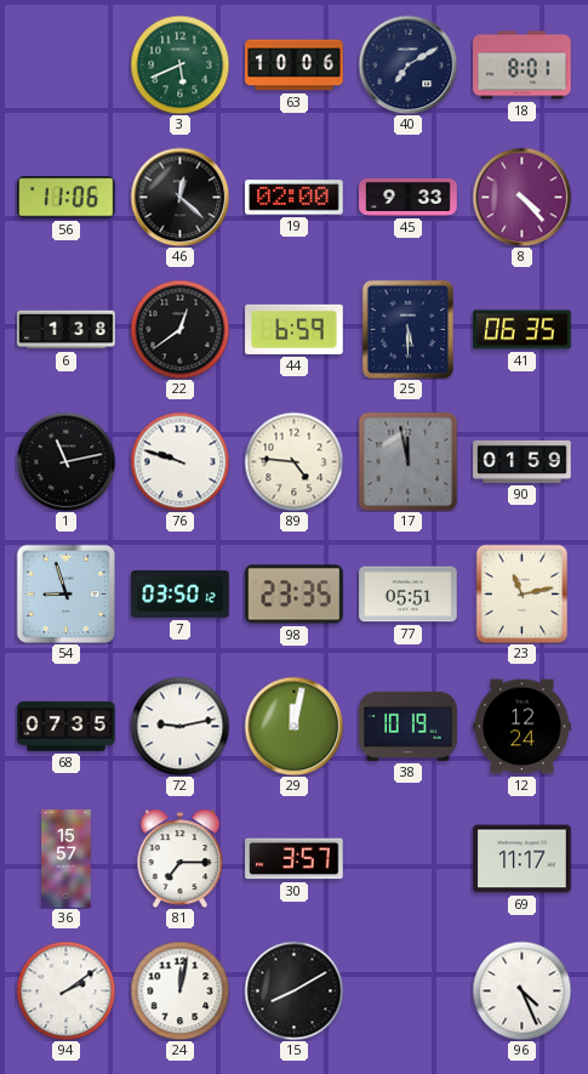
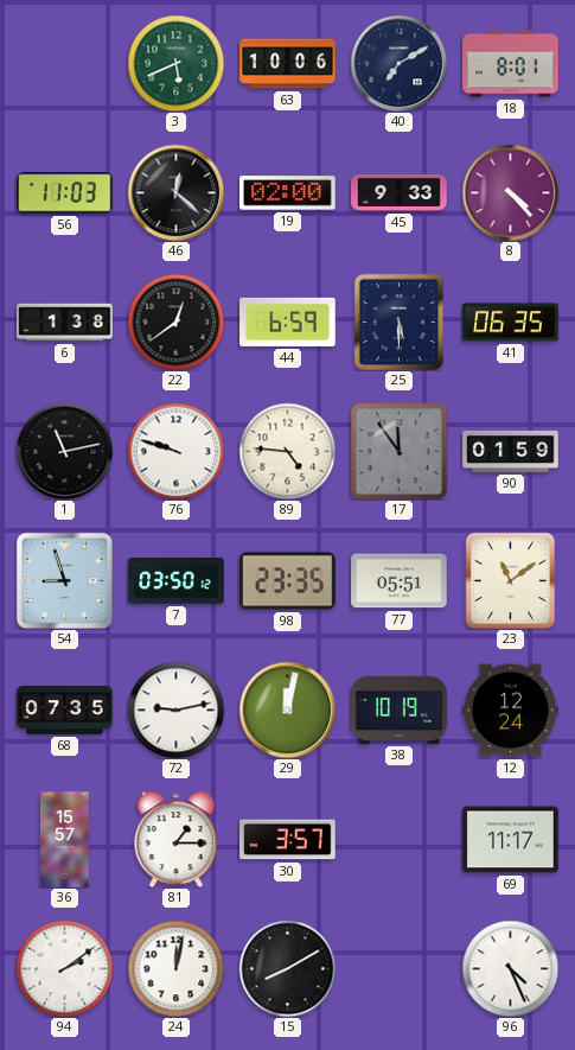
56: 11:06 -> 11:03
17: 11:58 -> 11:54
23: 11:13 -> 11:09
81: 7:15 -> 1:15
